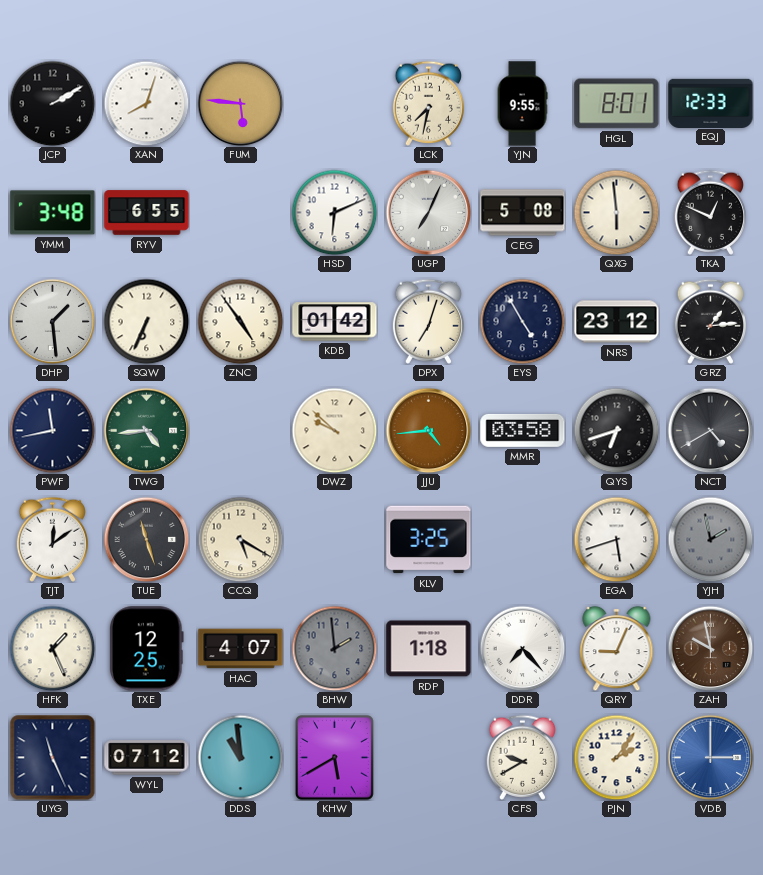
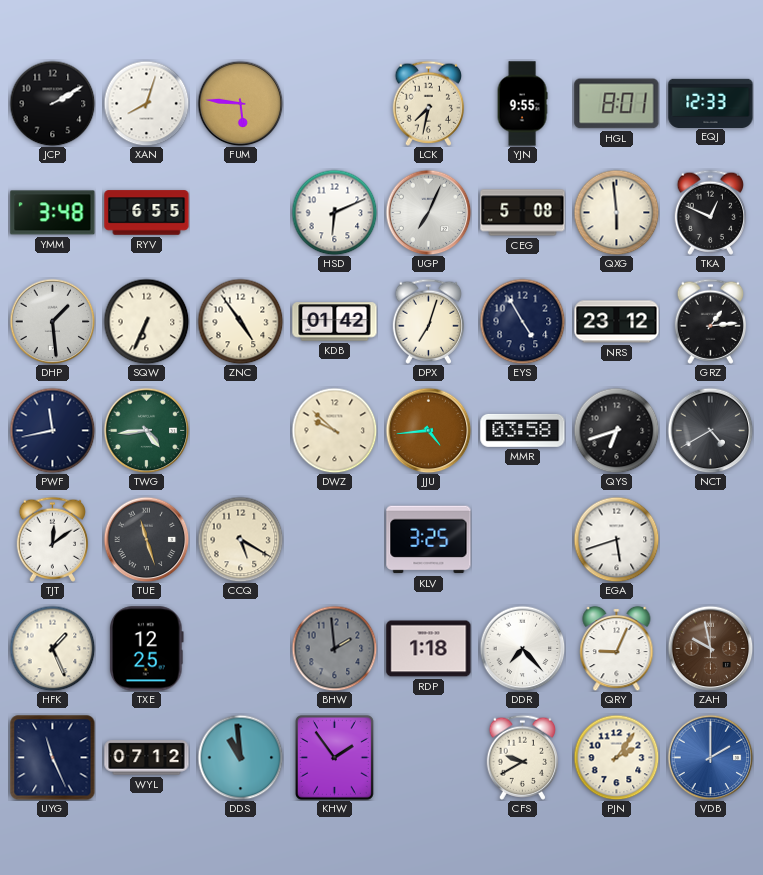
YJH: 1:58 -> none
HAC: 4:07 -> none
KHW: 5:40 -> 1:54
VDB: 3:00 -> 2:00
